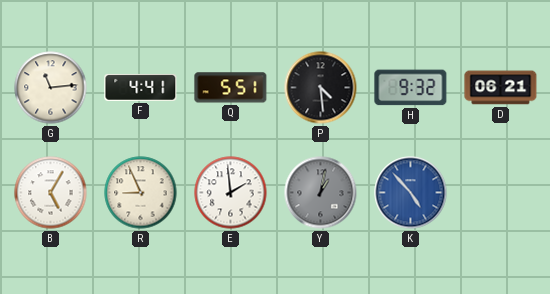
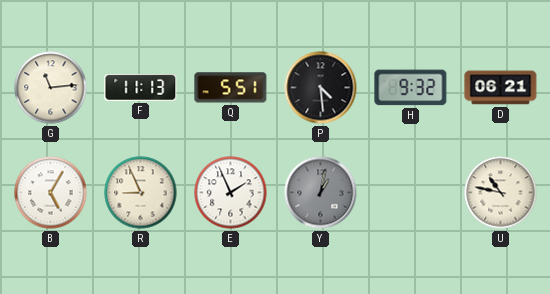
F: 4:41 -> 11:13
E: 1:59 -> 1:56
K: 4:53 -> none
U: none -> 10:47
